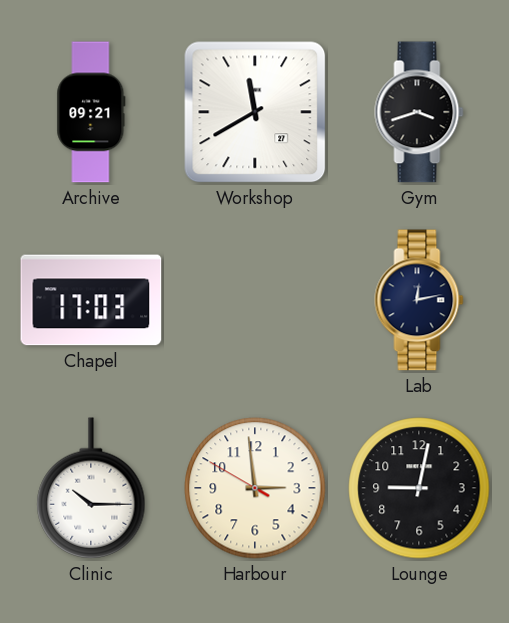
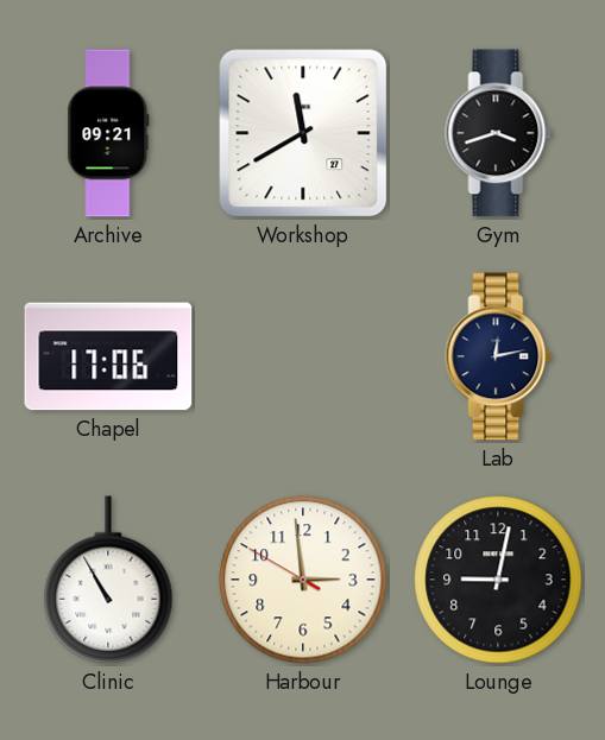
Chapel: 17:03 -> 17:06
Clinic: 10:15 -> 10:55
